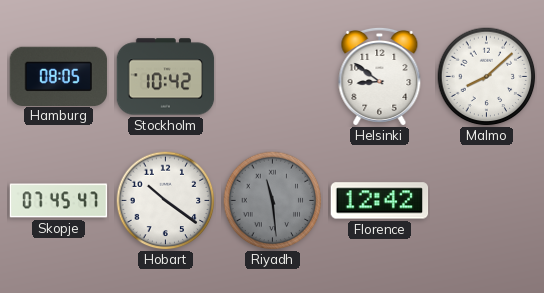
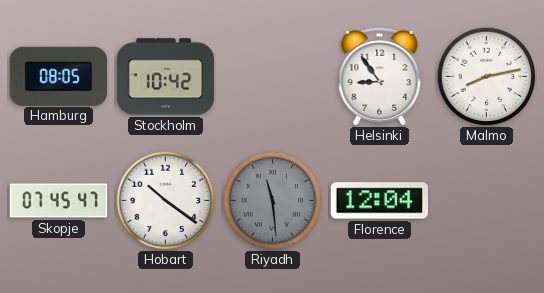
Helsinki: 8:51 -> 8:54
Malmo: 8:08 -> 8:13
Florence: 12:42 -> 12:04
